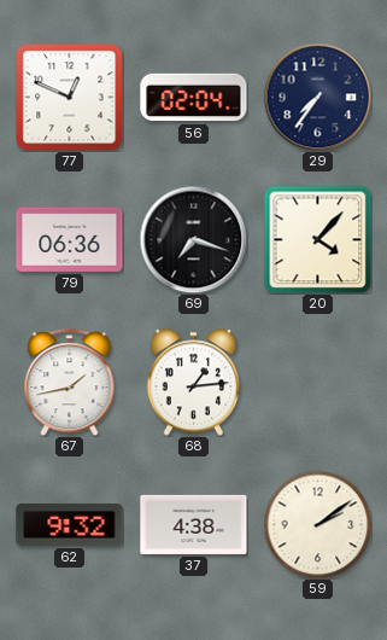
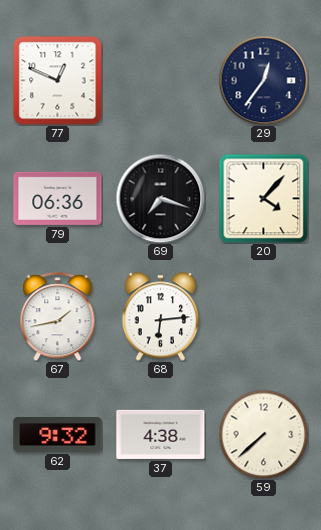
56: 02:04 -> none
29: 7:36 -> 12:36
68: 1:14 -> 6:14
59: 2:09 -> 7:38
